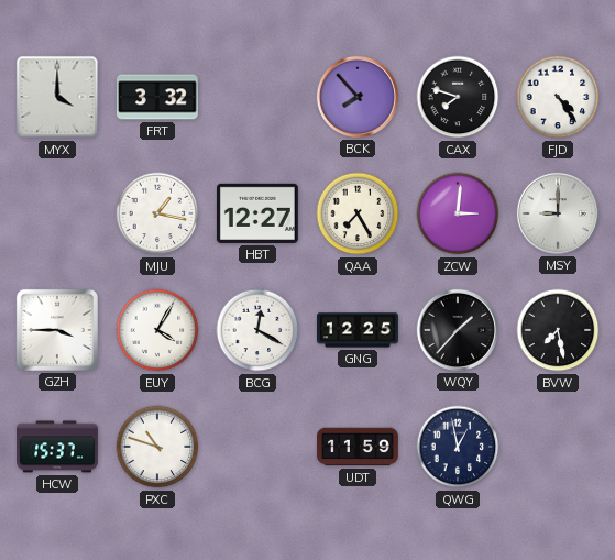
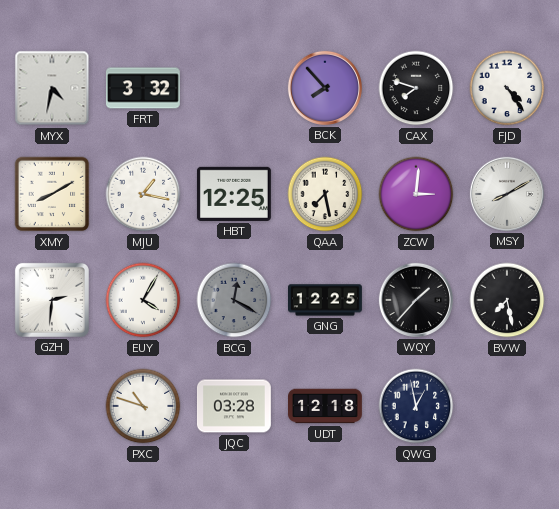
MYX: 4:00 -> 4:32
XMY: none -> 8:10
HBT: 12:27 -> 12:25
QAA: 7:25 -> 7:28
MSY: 9:00 -> 8:10
GZH: 3:45 -> 2:31
BCG dial: white -> grey
HCW: 15:37 -> none
JQC: none -> 03:28
UDT: 11:59 -> 12:18
